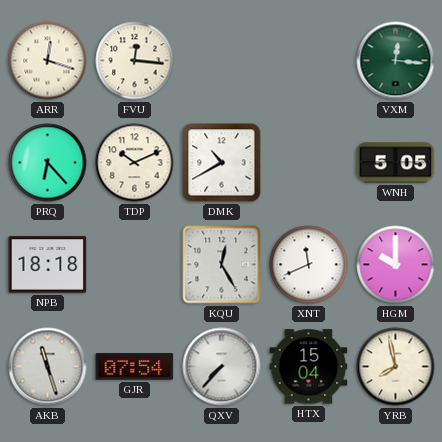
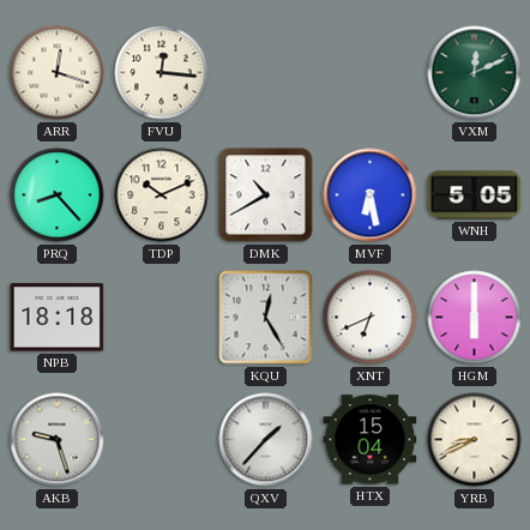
VXM: 12:16 -> 12:11
PRQ: 6:23 -> 8:23
MVF: none -> 6:28
XNT: 11:41 -> 6:41
HGM: 10:00 -> 6:00
AKB: 11:27 -> 9:27
GJR: 07:54 -> none
QXV: 7:37 -> 1:37
YRB: 7:58 -> 8:41
